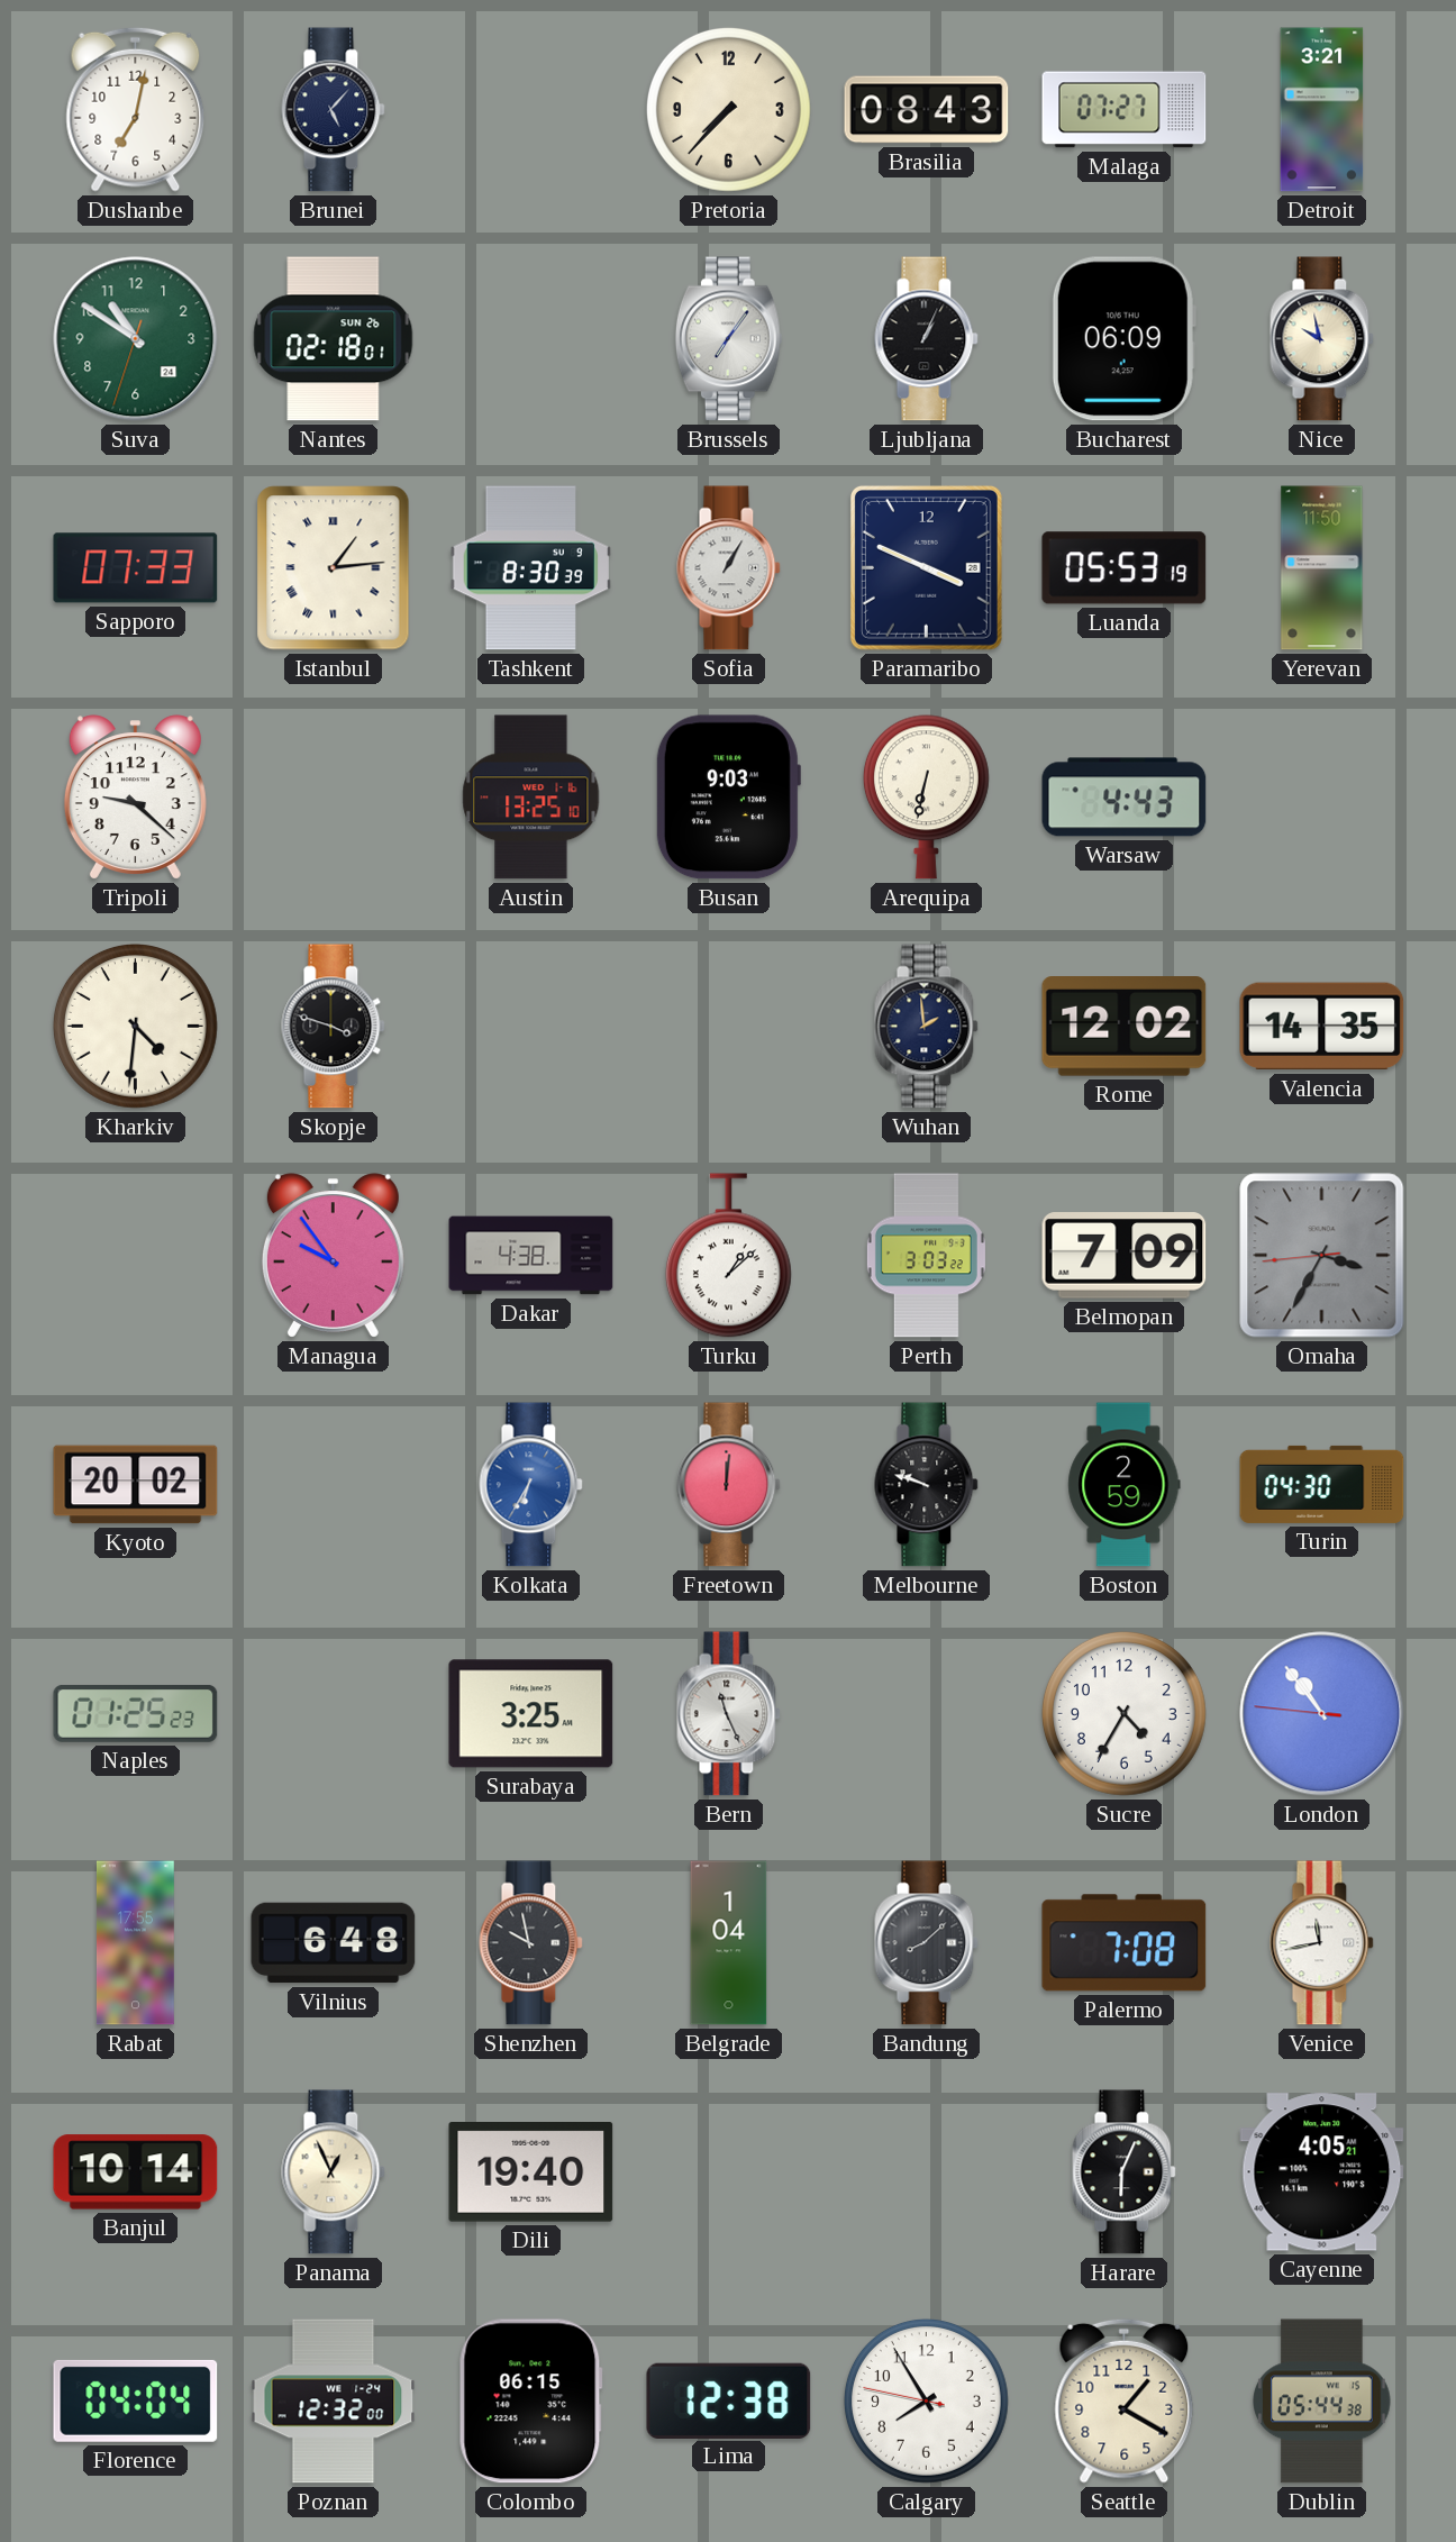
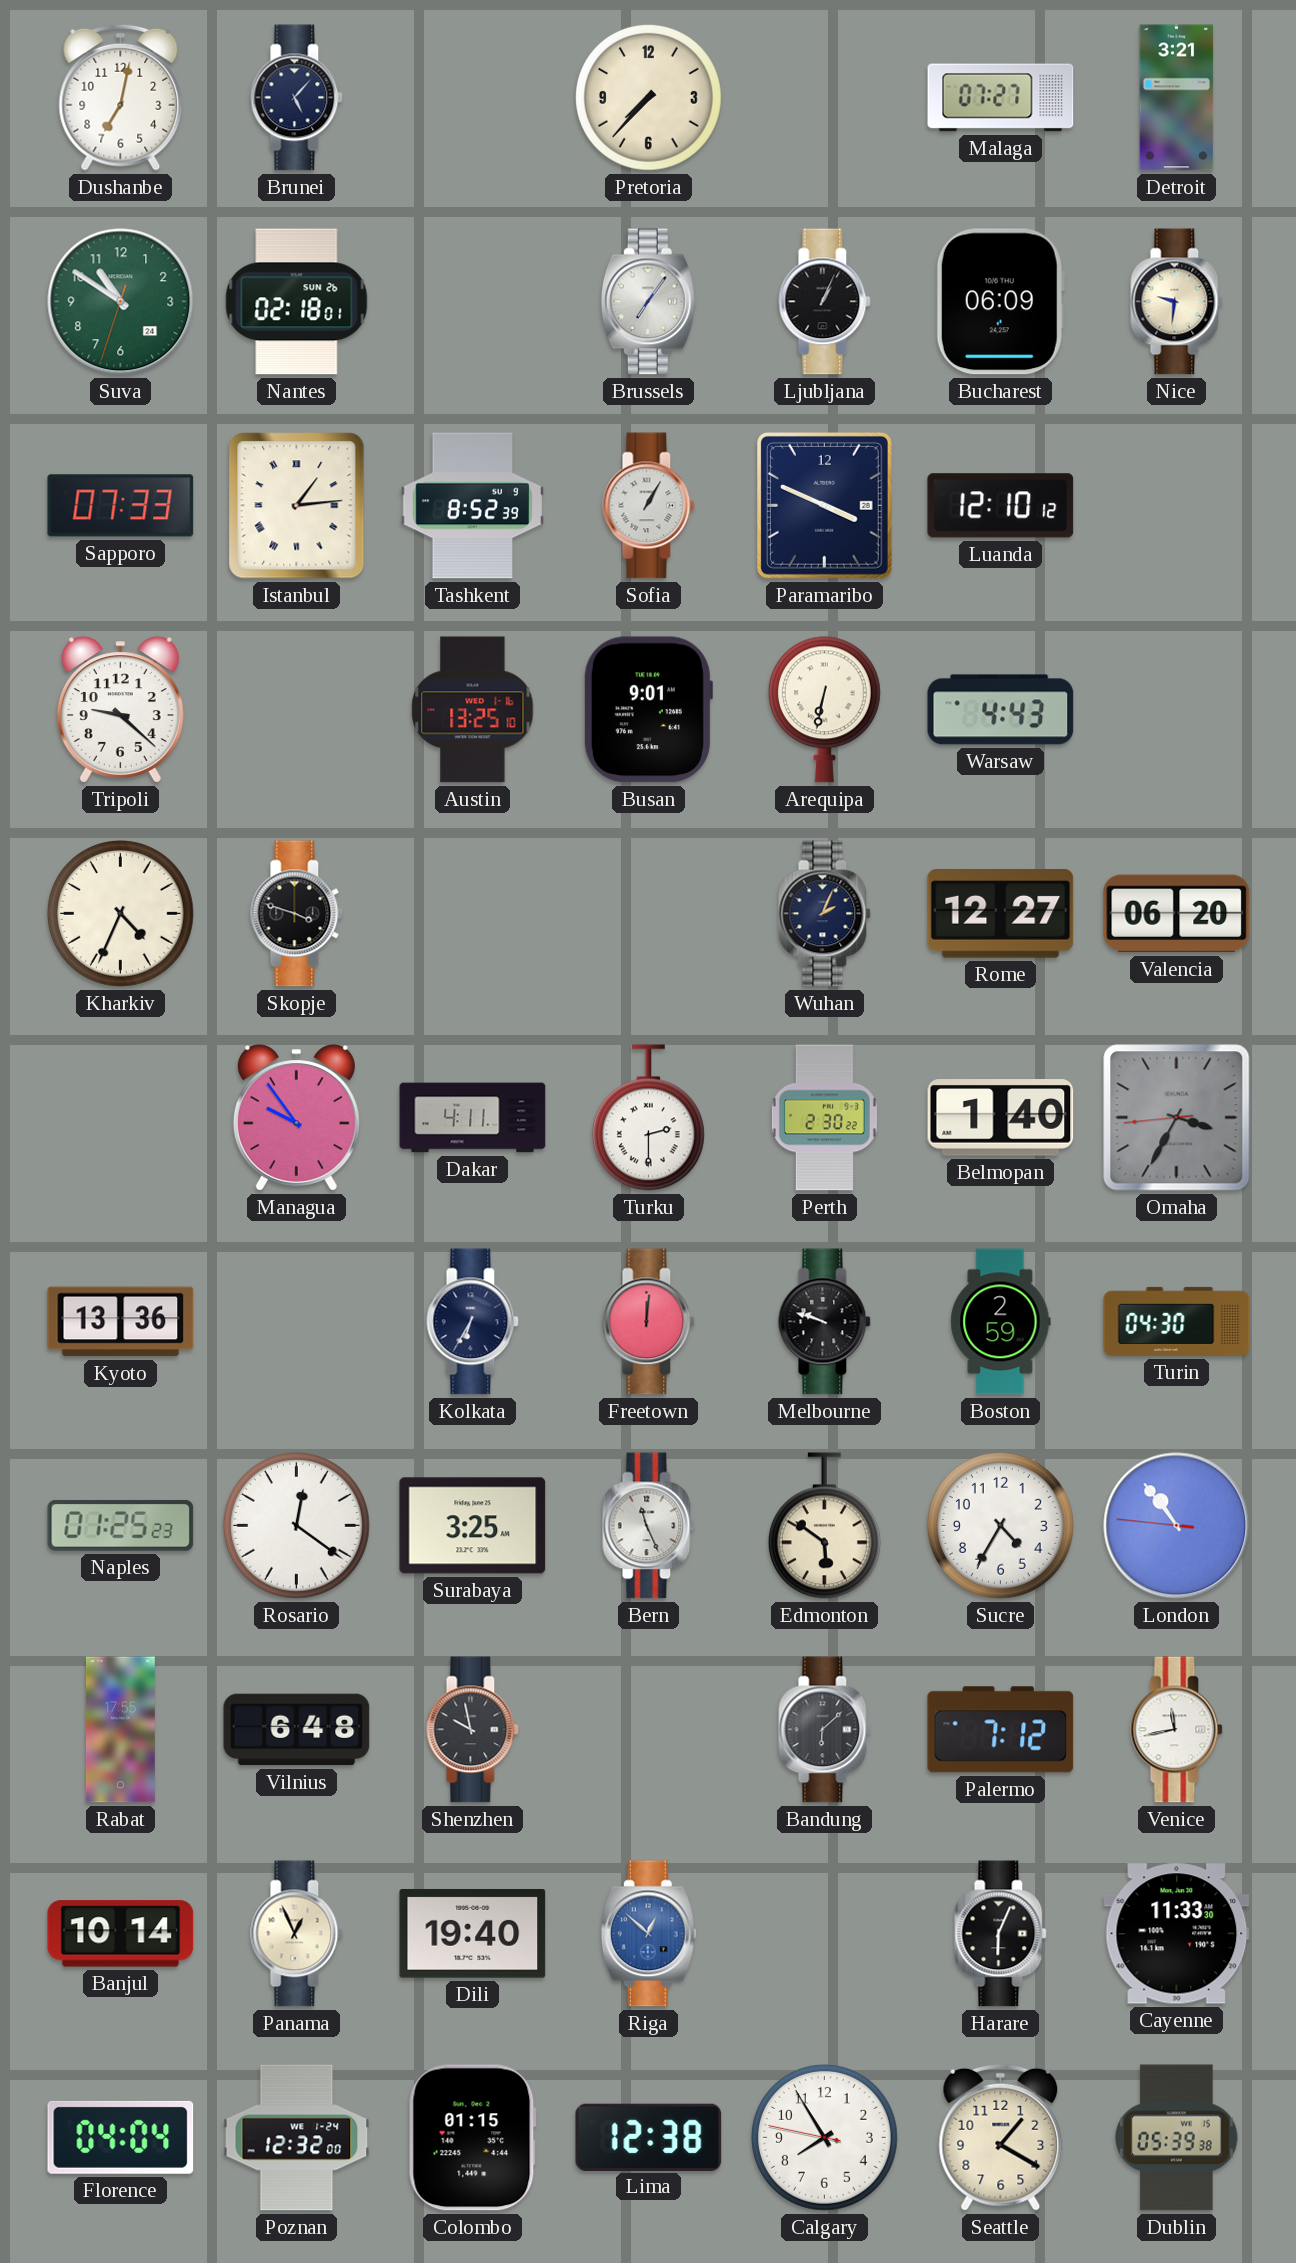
Brasilia: 08:43 -> none
Nice: 9:58 -> 9:31
Tashkent: 8:30 -> 8:52
Luanda: 05:53 -> 12:10
Yerevan: 11:50 -> none
Busan: 9:03 -> 9:01
Kharkiv: 4:31 -> 4:34
Wuhan: 1:59 -> 2:04
Rome: 12:02 -> 12:27
Valencia: 14:35 -> 06:20
Dakar: 4:38 -> 4:11
Turku: 1:08 -> 2:30
Perth: 3:03 -> 2:30
Belmopan: 7:09 -> 1:40
Kyoto: 20:02 -> 13:36
Kolkata dial: blue -> navy
Rosario: none -> 12:21
Edmonton: none -> 5:51
Belgrade: 1:04 -> none
Bandung: 8:08 -> 6:08
Palermo: 7:08 -> 7:12
Riga: none -> 12:52
Cayenne: 4:05 -> 11:33
Colombo: 06:15 -> 01:15
Dublin: 05:44 -> 05:39
